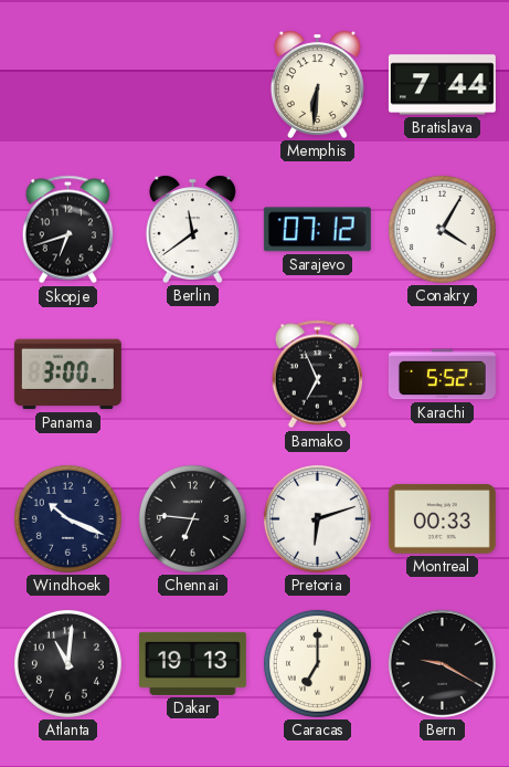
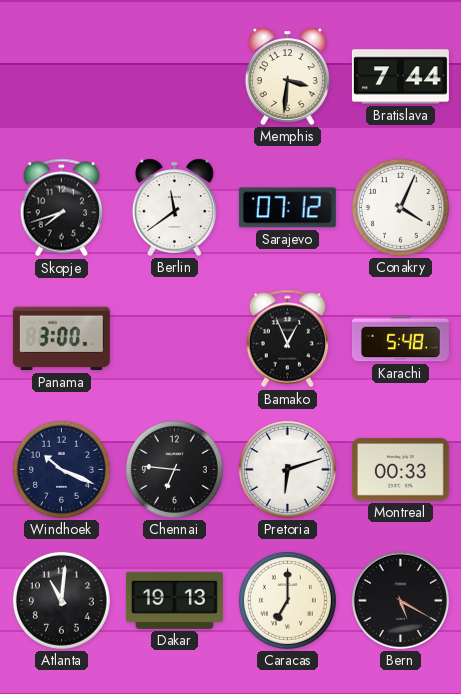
Memphis: 6:31 -> 3:31
Skopje: 6:42 -> 7:42
Conakry: 4:05 -> 4:04
Bamako: 6:56 -> 12:56
Karachi: 5:52 -> 5:48
Bern: 9:20 -> 5:20
